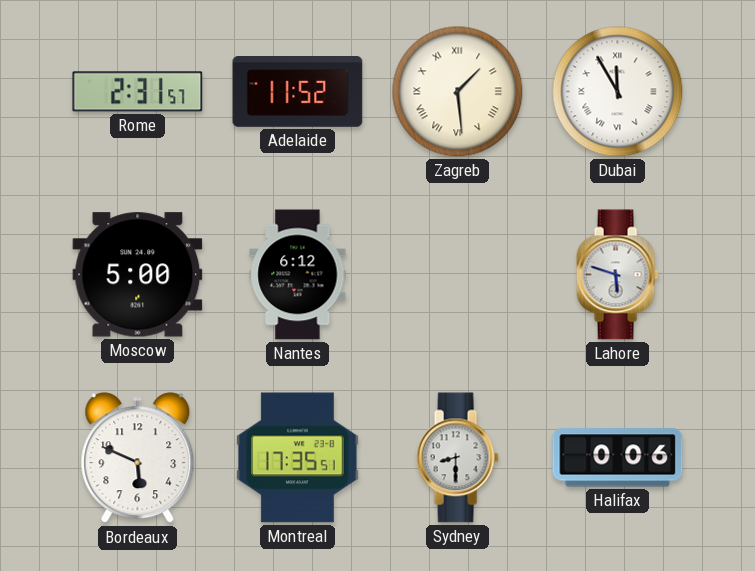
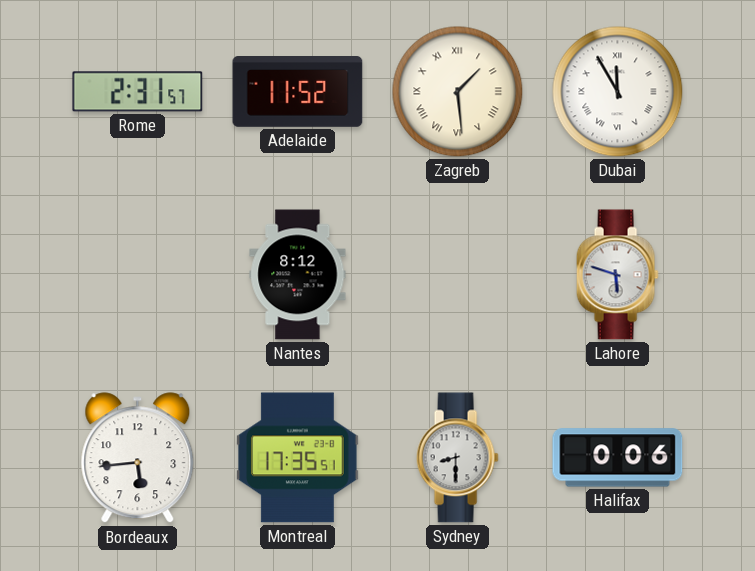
Moscow: 5:00 -> none
Nantes: 6:12 -> 8:12
Bordeaux: 5:49 -> 5:44
